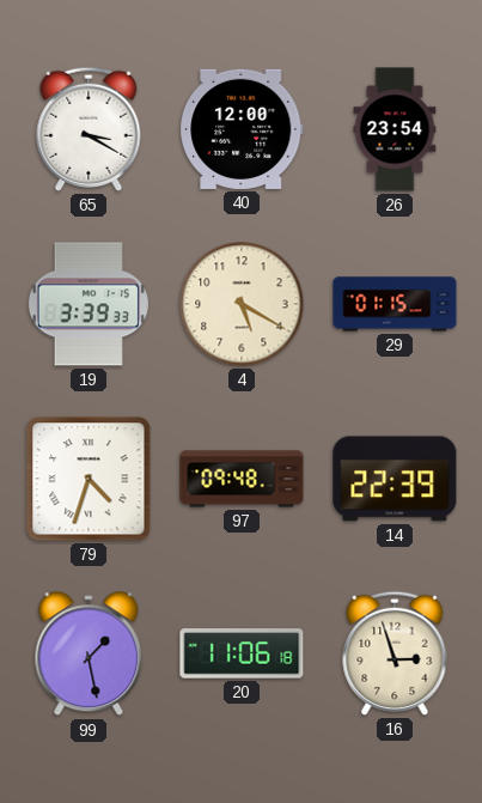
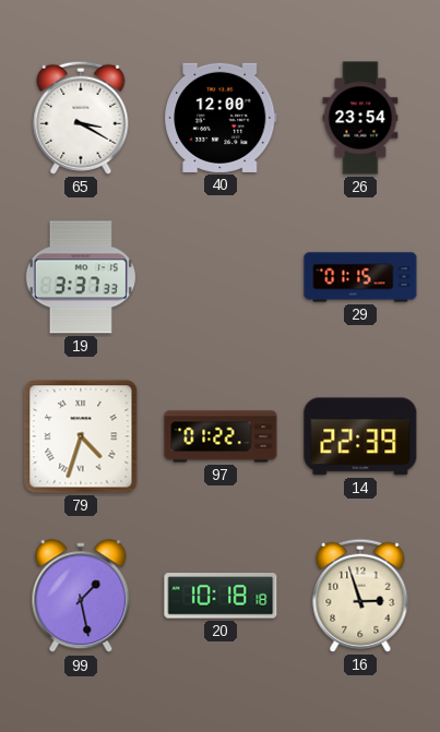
19: 3:39 -> 3:37
4: 5:20 -> none
97: 09:48 -> 01:22
20: 11:06 -> 10:18
